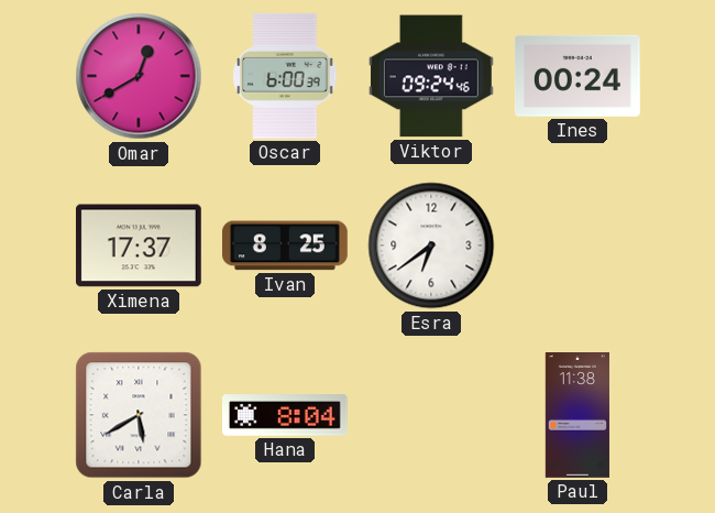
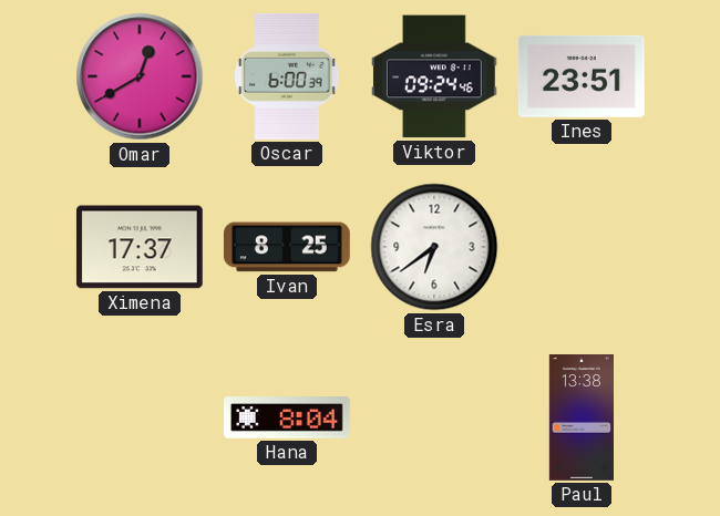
Ines: 00:24 -> 23:51
Carla: 5:40 -> none
Paul: 11:38 -> 13:38
